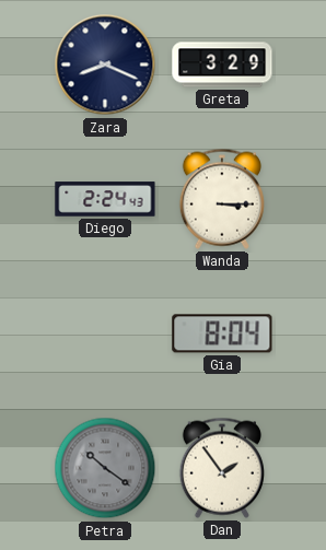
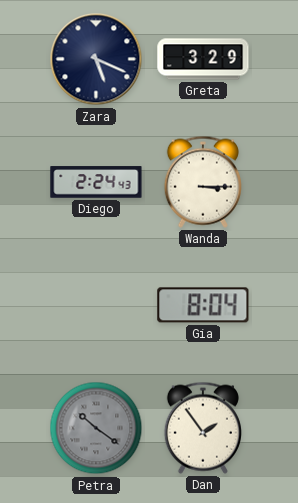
Zara: 8:19 -> 5:19
